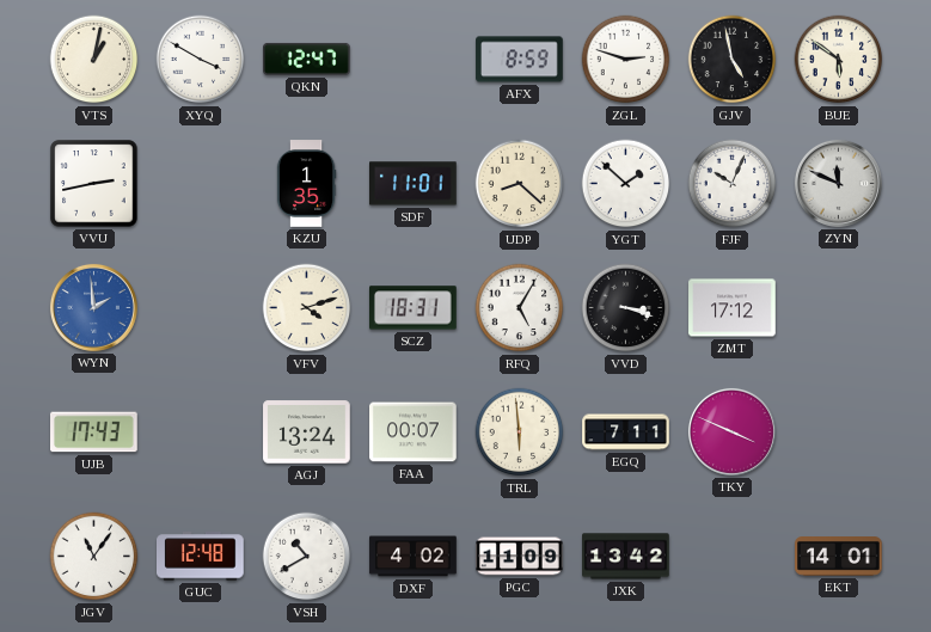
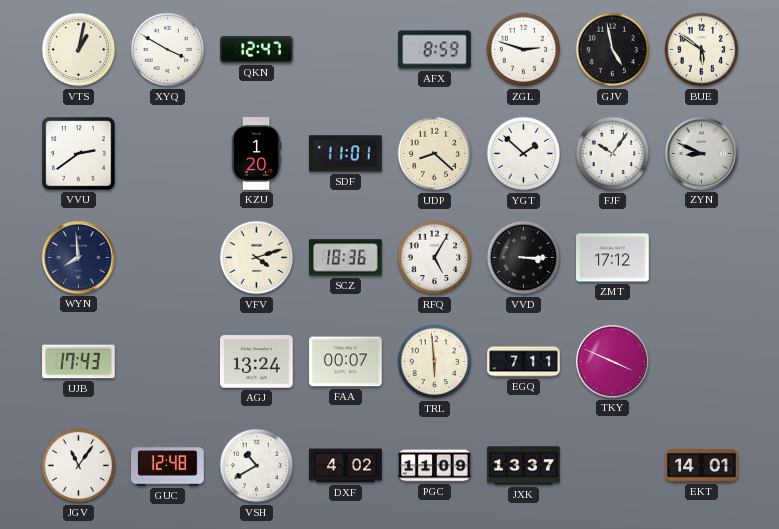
VVU: 2:43 -> 2:39
KZU: 1:35 -> 1:20
FJF: 10:04 -> 10:06
ZYN: 11:49 -> 8:49
WYN: 1:59 -> 7:59
WYN dial: blue -> navy
SCZ: 18:31 -> 18:36
VVD: 3:18 -> 3:15
JXK: 13:42 -> 13:37
